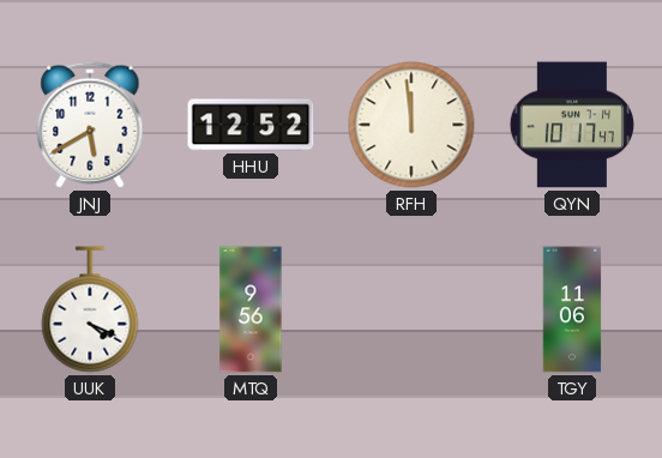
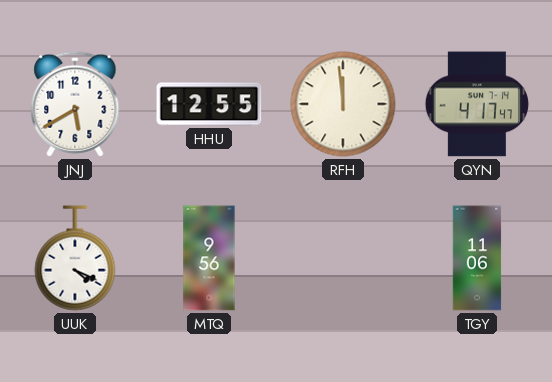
HHU: 12:52 -> 12:55
QYN: 10:17 -> 4:17
